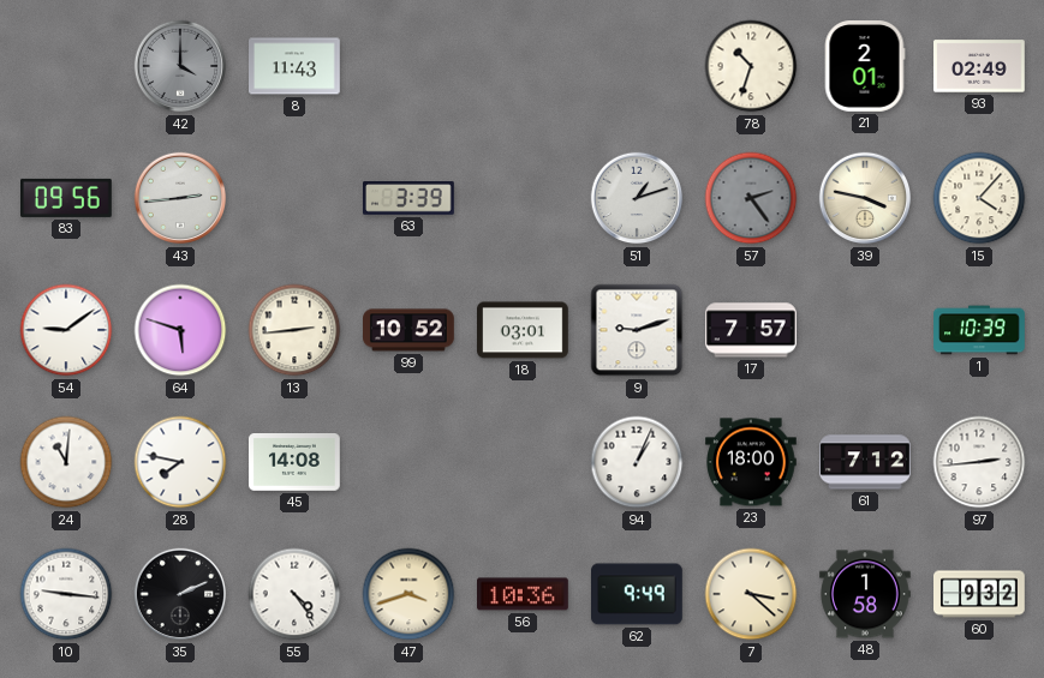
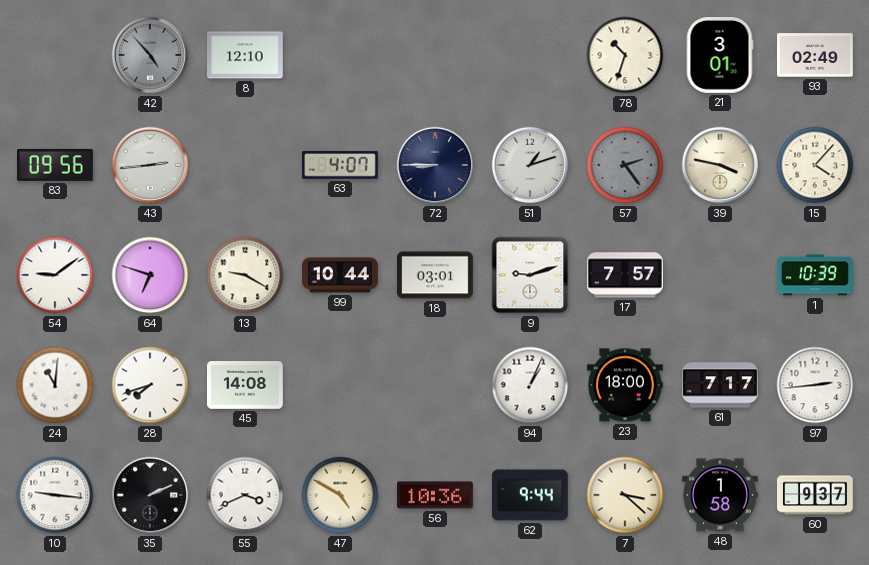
42: 4:00 -> 4:53
8: 11:43 -> 12:10
21: 2:01 -> 3:01
63: 3:39 -> 4:07
72: none -> 8:45
64: 5:48 -> 6:48
13: 2:44 -> 9:20
99: 10:52 -> 10:44
28: 7:47 -> 7:42
61: 7:12 -> 7:17
55: 4:24 -> 3:41
47: 3:42 -> 4:50
62: 9:49 -> 9:44
60: 9:32 -> 9:37
